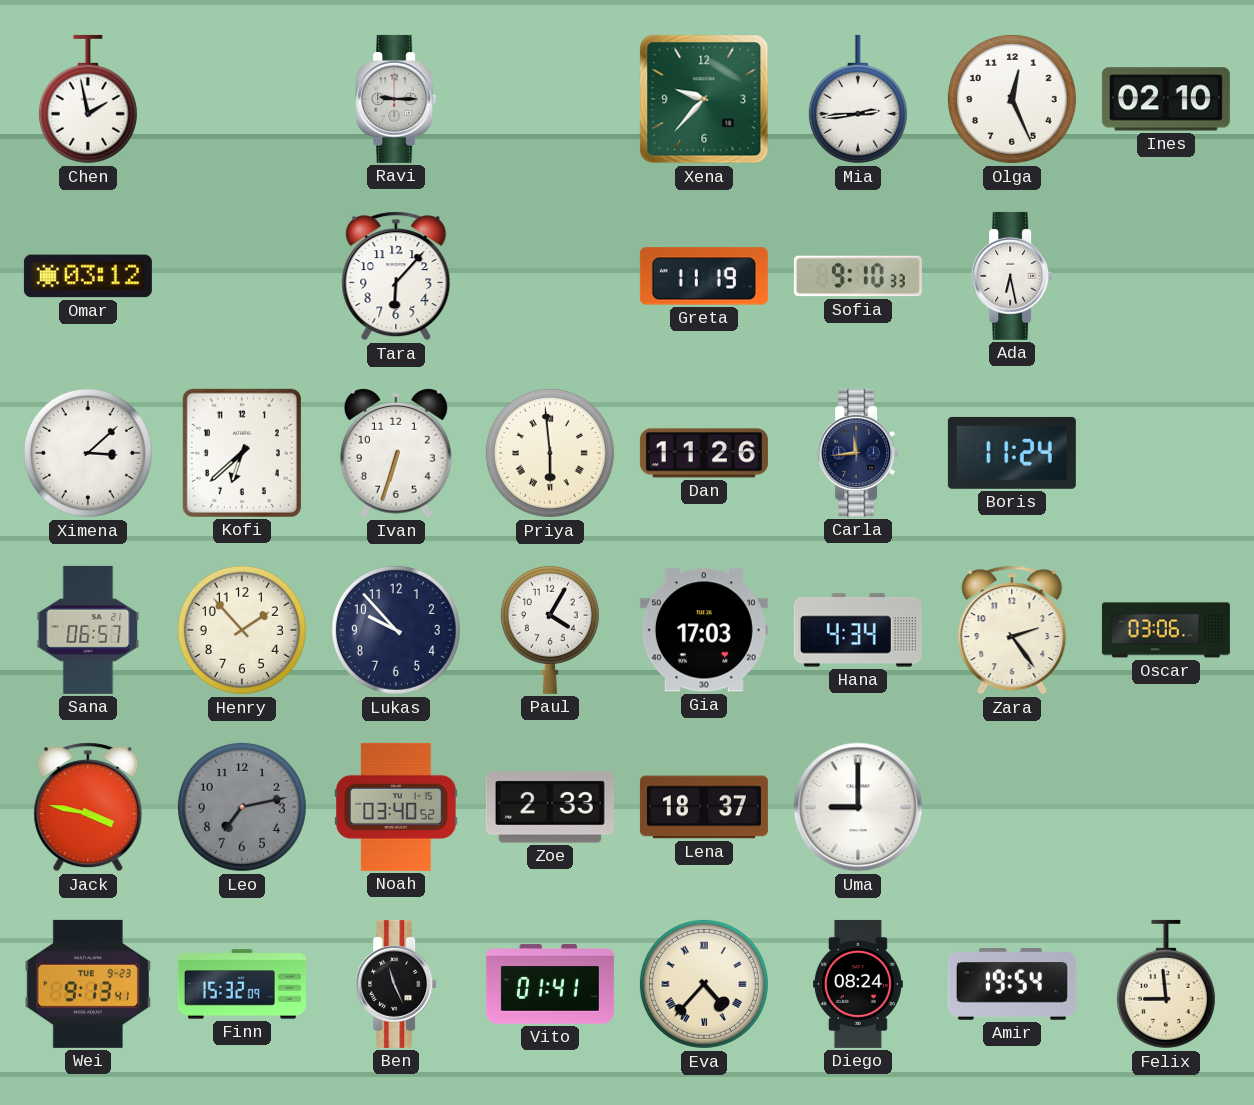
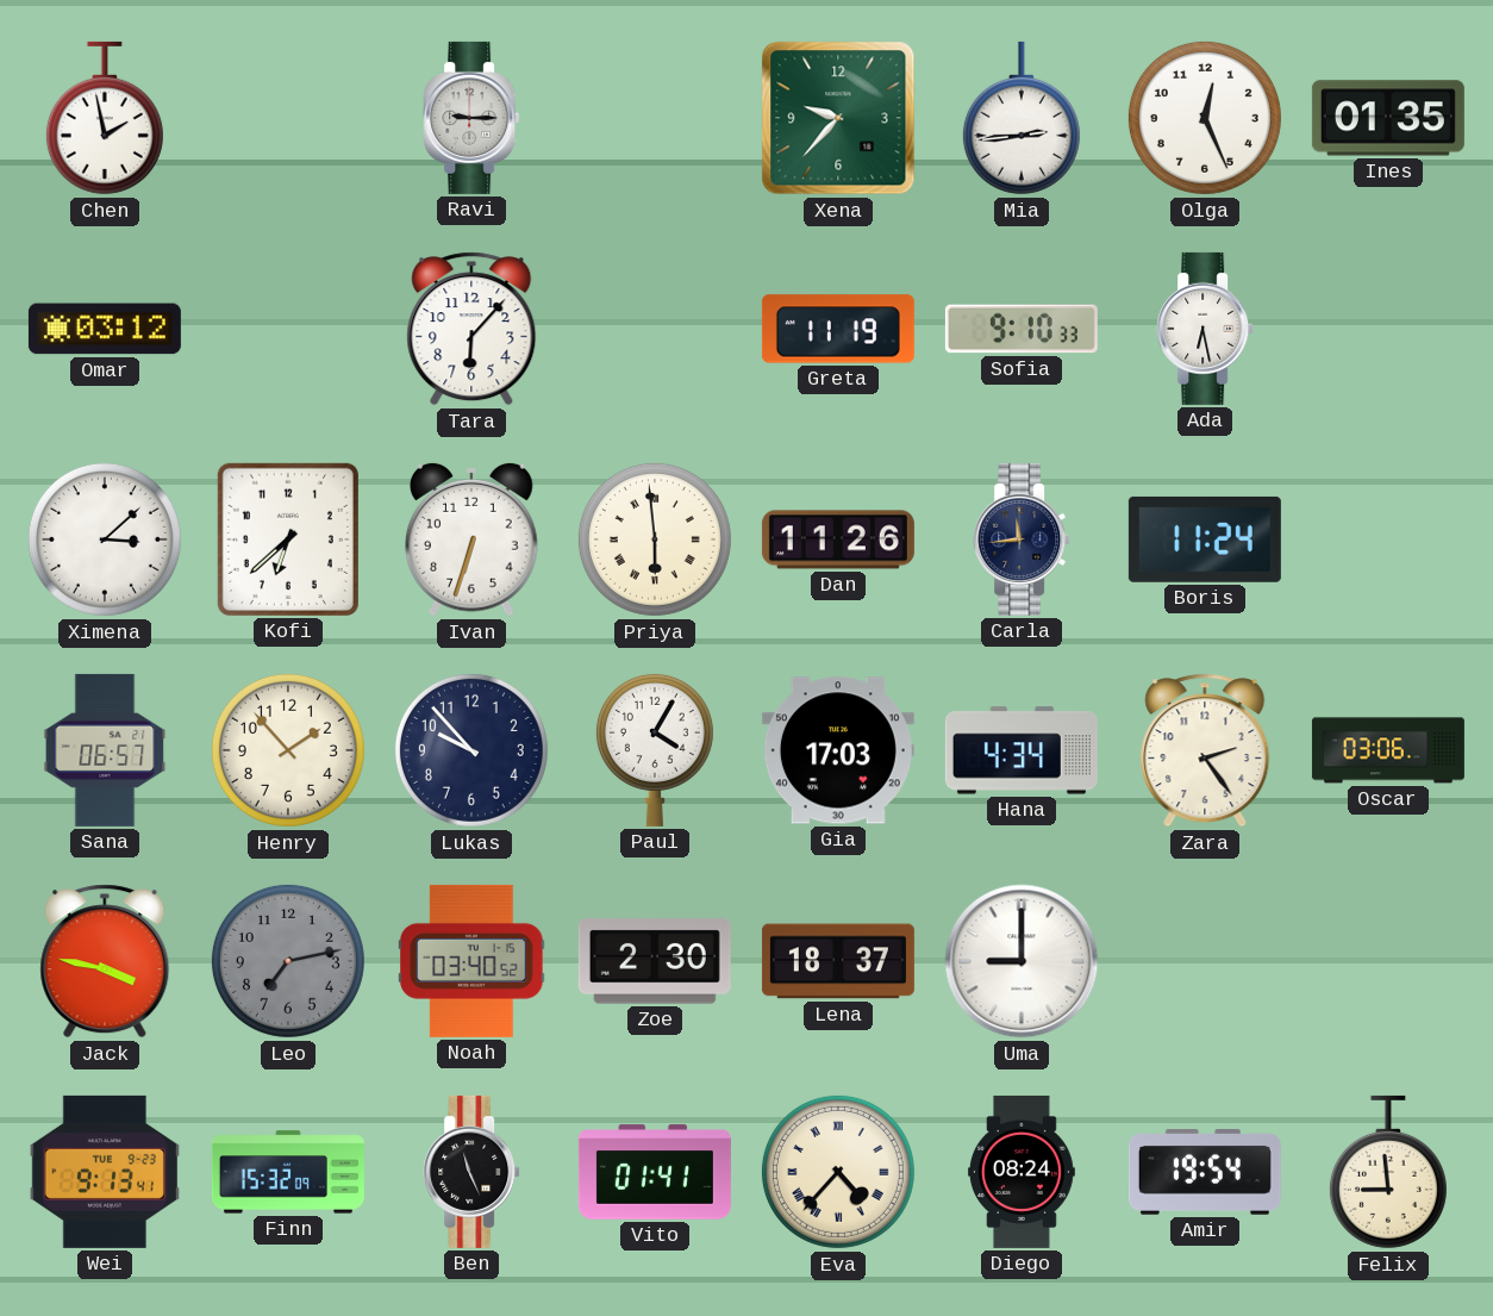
Ines: 02:10 -> 01:35
Zoe: 2:33 -> 2:30
